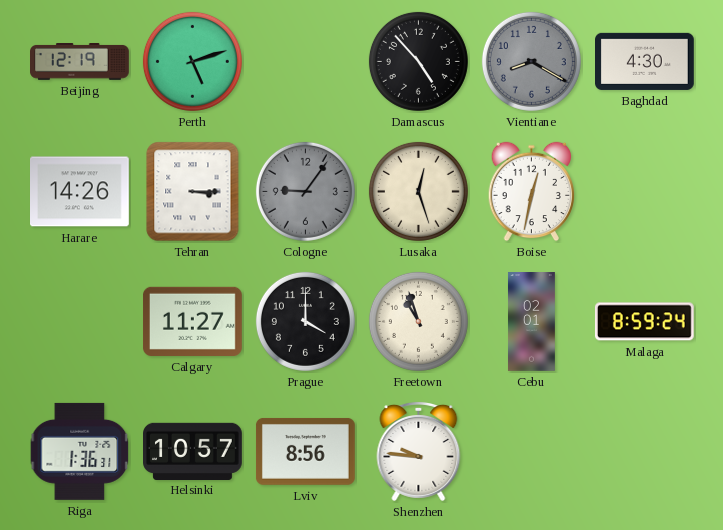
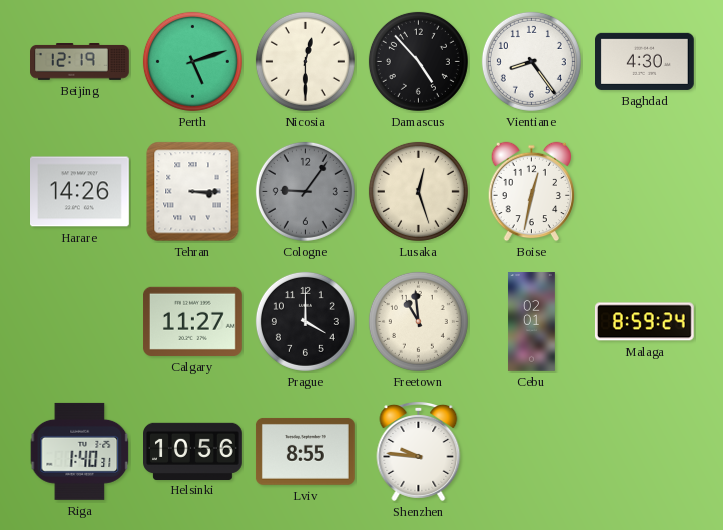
Nicosia: none -> 12:30
Vientiane: 8:20 -> 8:24
Vientiane dial: grey -> white
Freetown: 10:57 -> 10:59
Riga: 1:36 -> 1:40
Helsinki: 10:57 -> 10:56
Lviv: 8:56 -> 8:55
